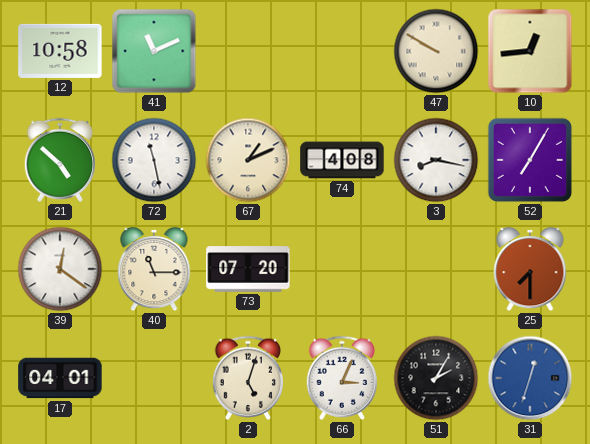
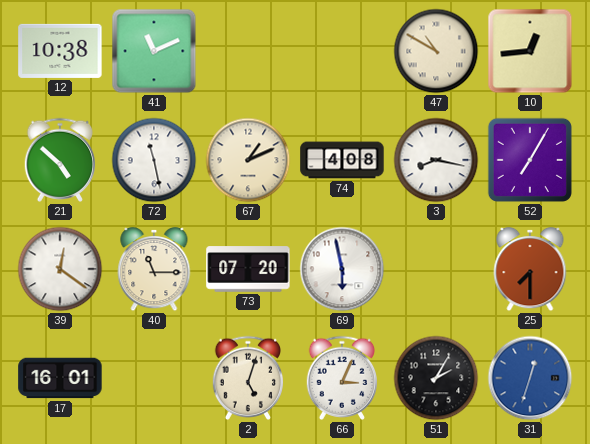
12: 10:58 -> 10:38
47: 9:50 -> 10:50
69: none -> 5:58
17: 04:01 -> 16:01
